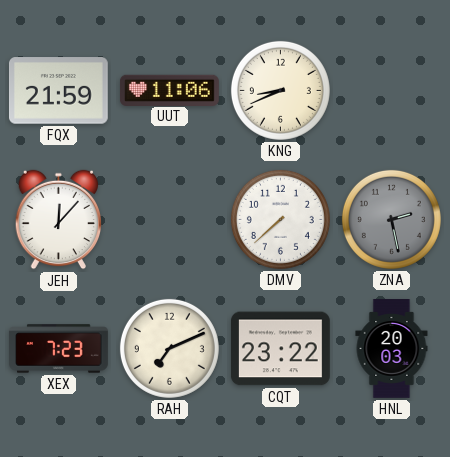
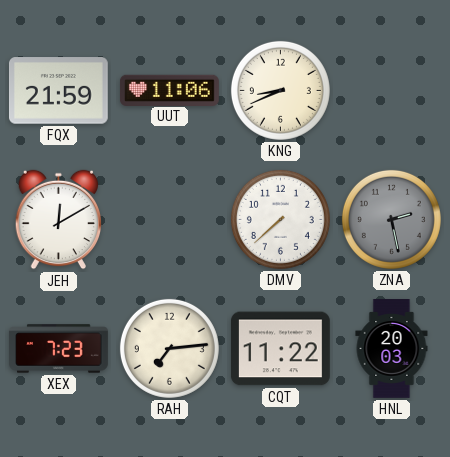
JEH: 12:07 -> 12:10
RAH: 7:11 -> 7:14
CQT: 23:22 -> 11:22
